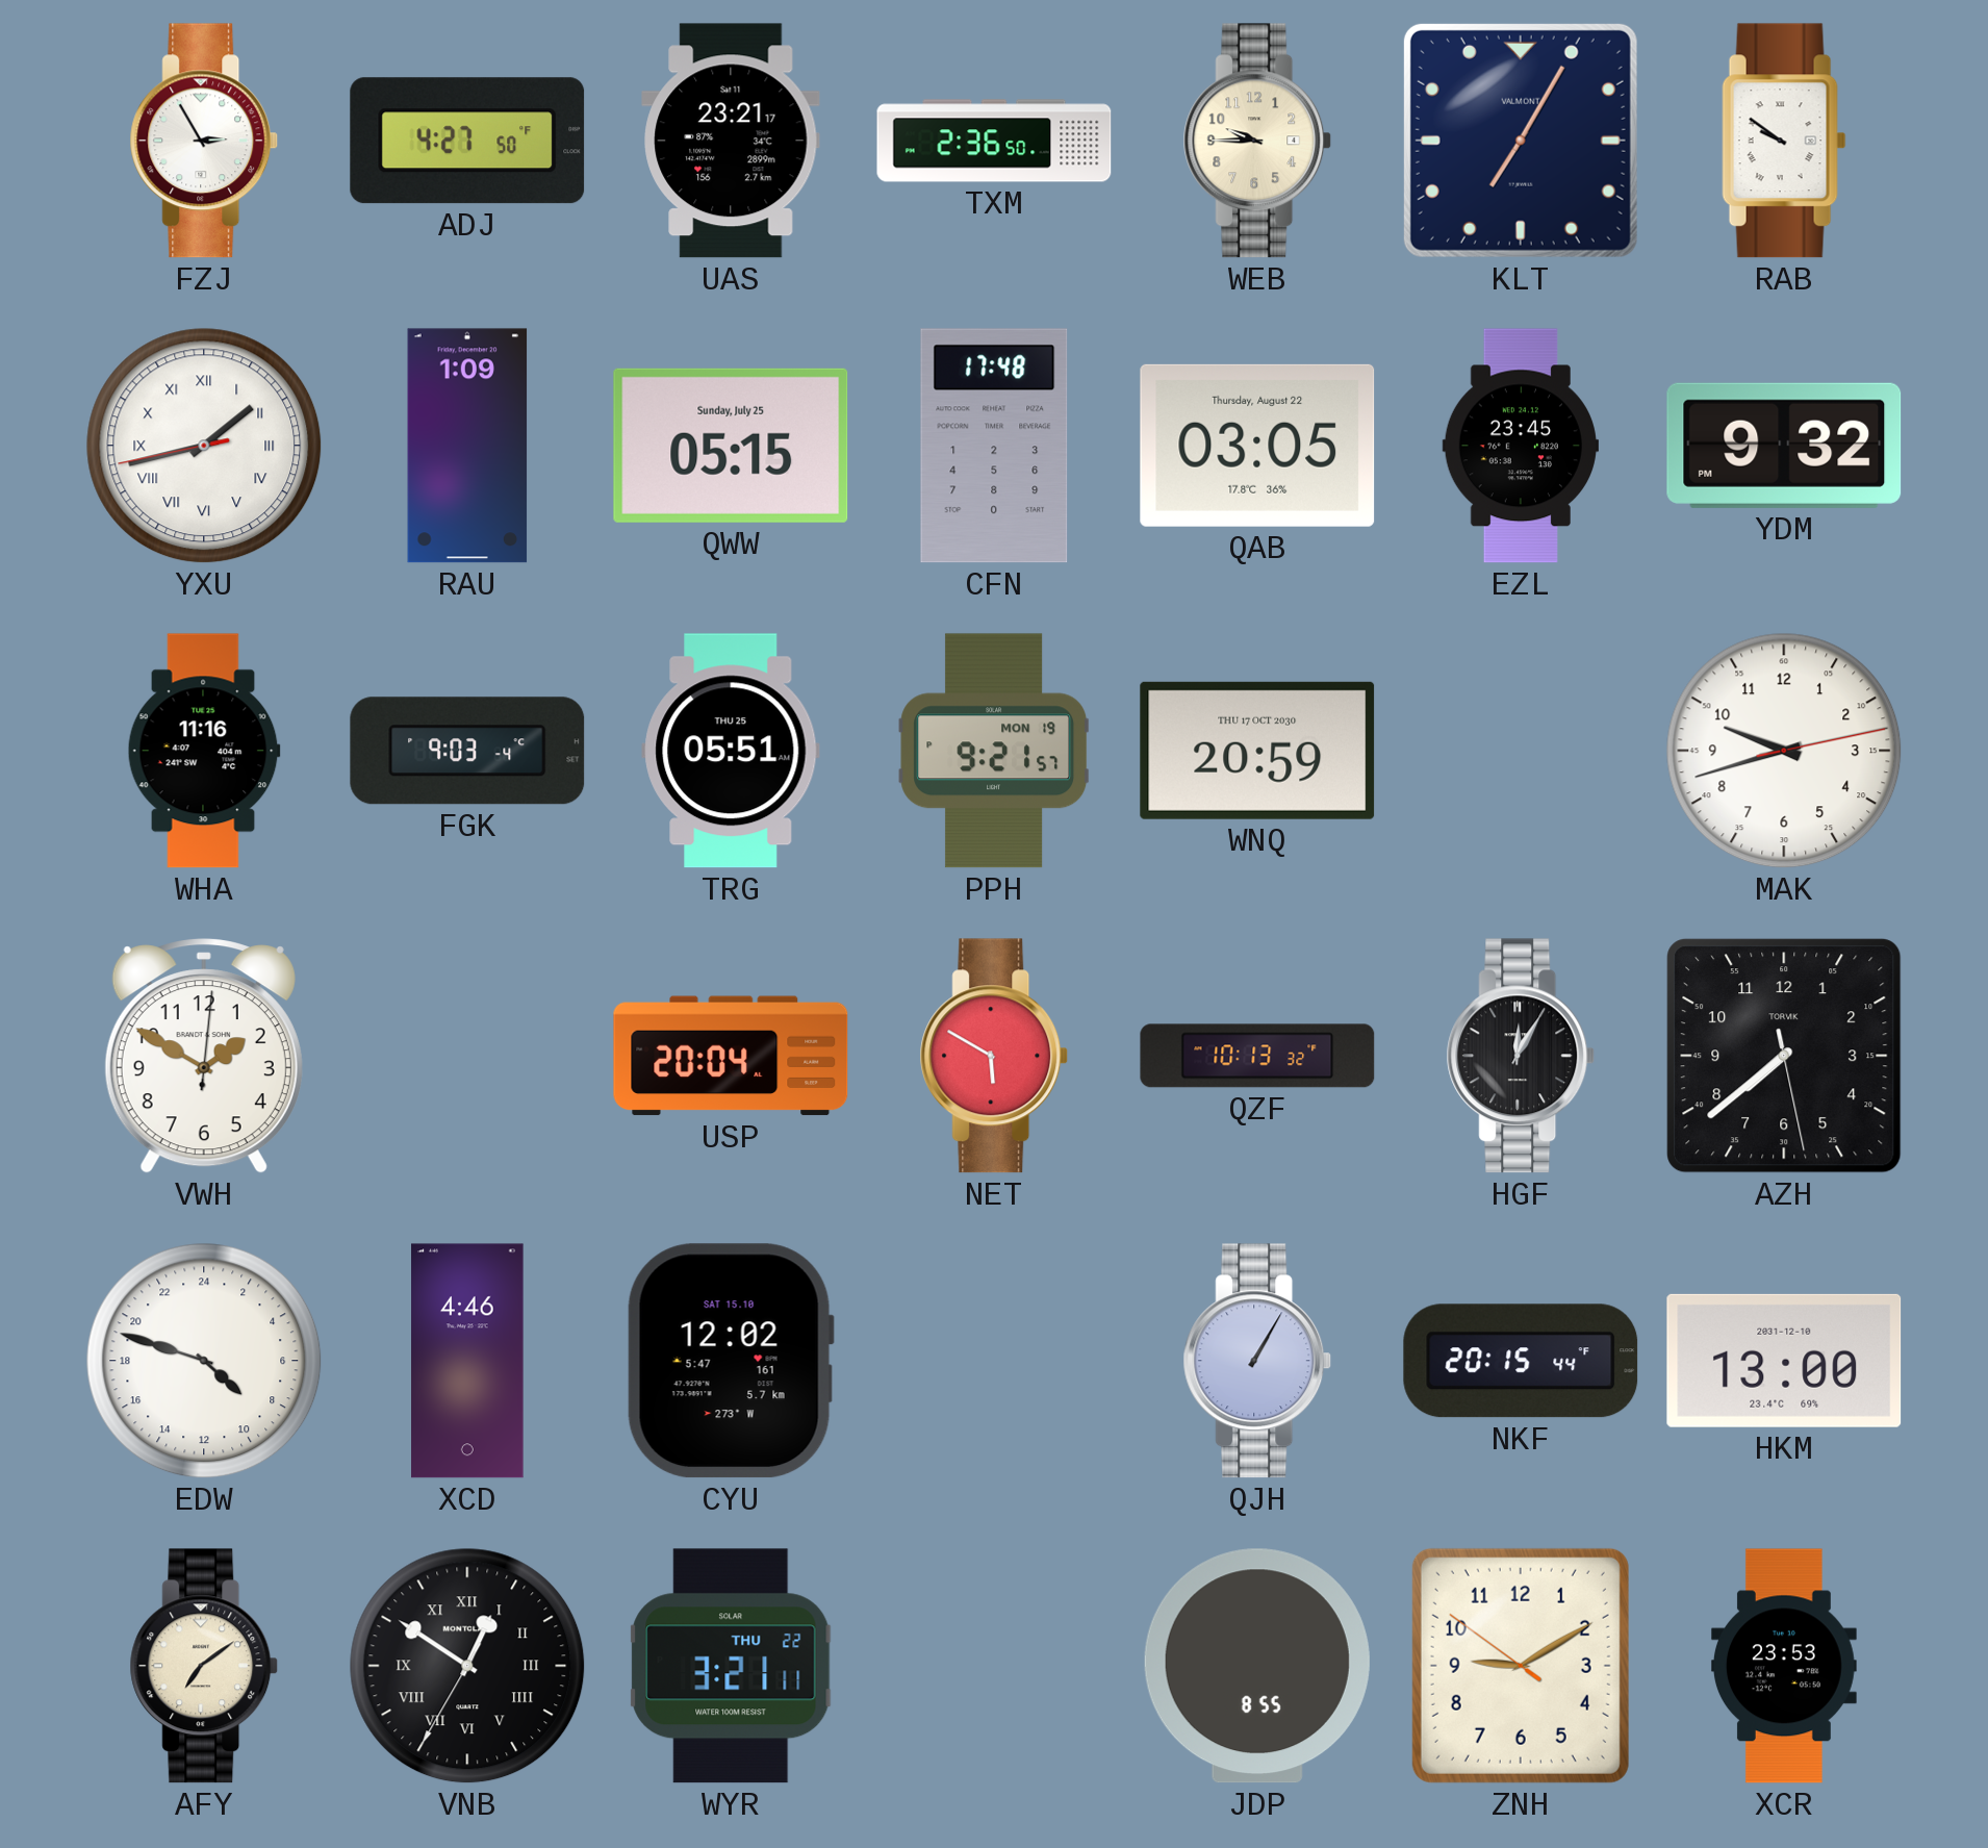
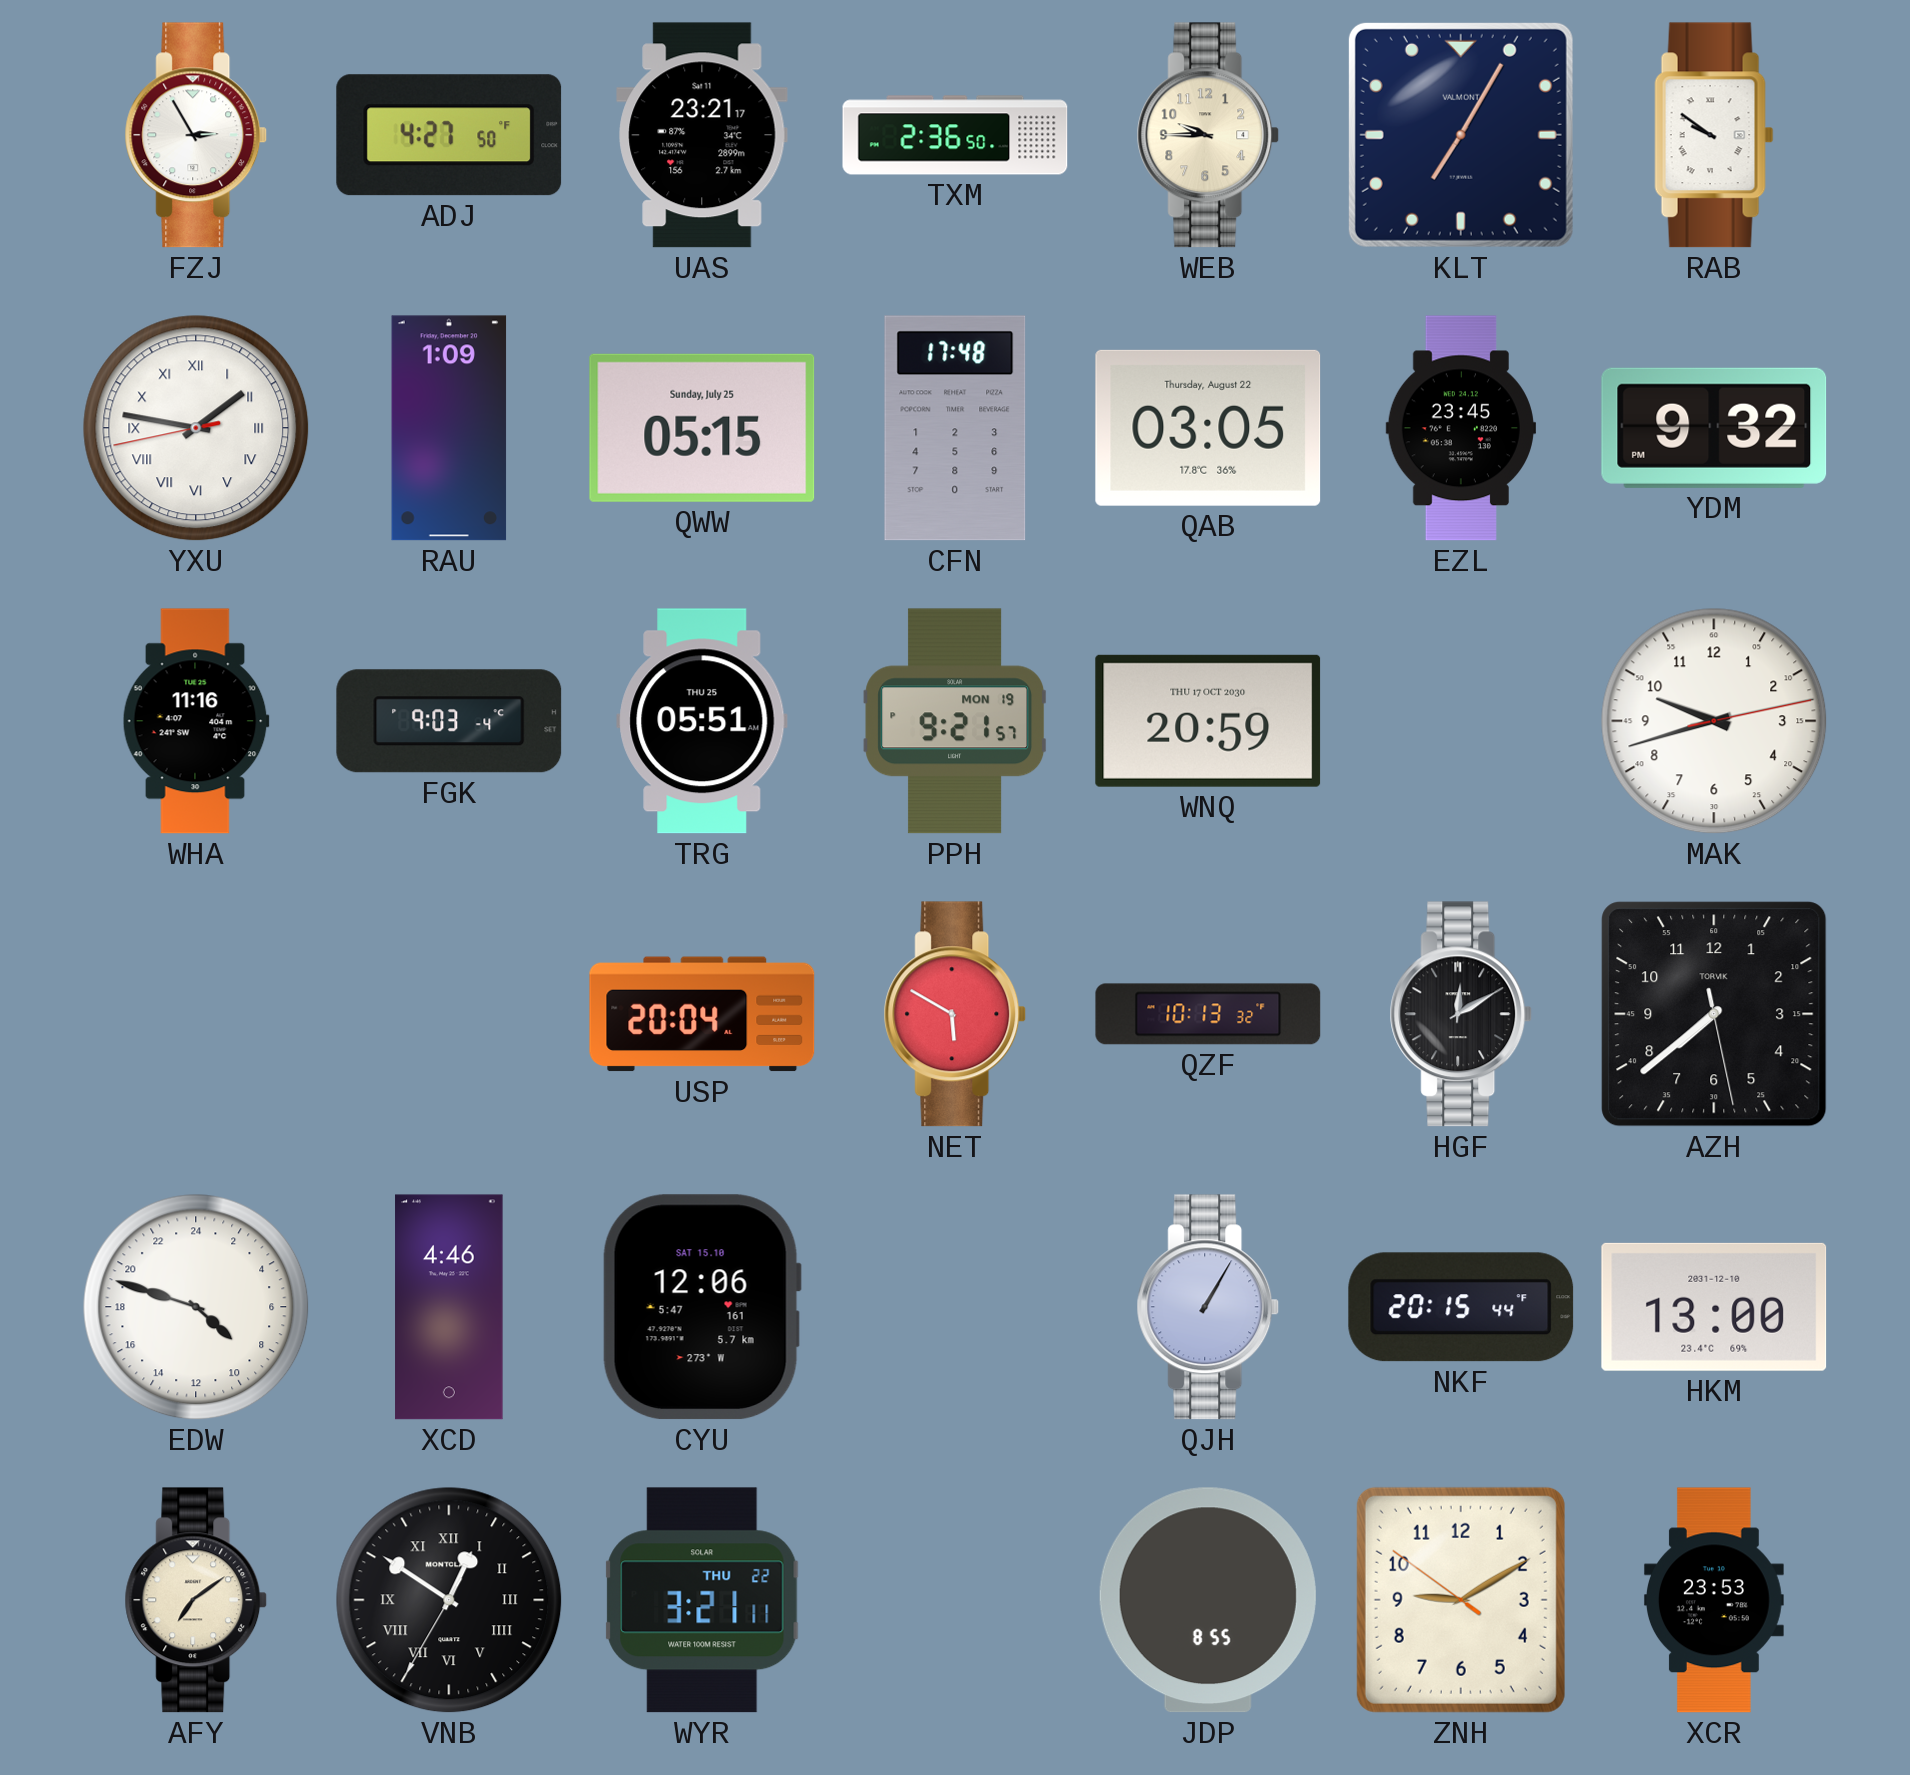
YXU: 1:42 -> 1:46
VWH: 1:50 -> none
HGF: 12:05 -> 12:10
CYU: 12:02 -> 12:06
